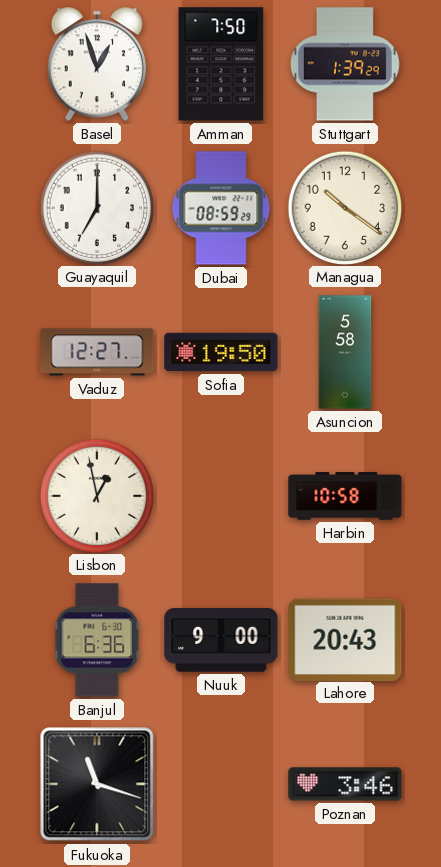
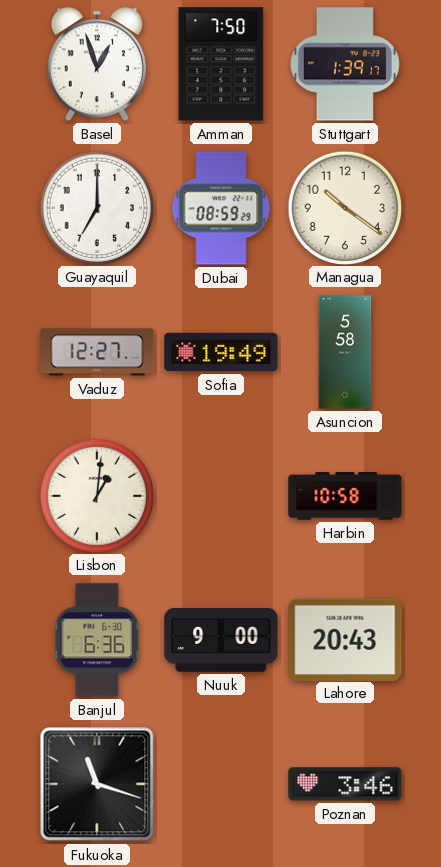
Stuttgart: 1:39:29 -> 1:39:17
Sofia: 19:50 -> 19:49
Lisbon: 12:58 -> 1:01
